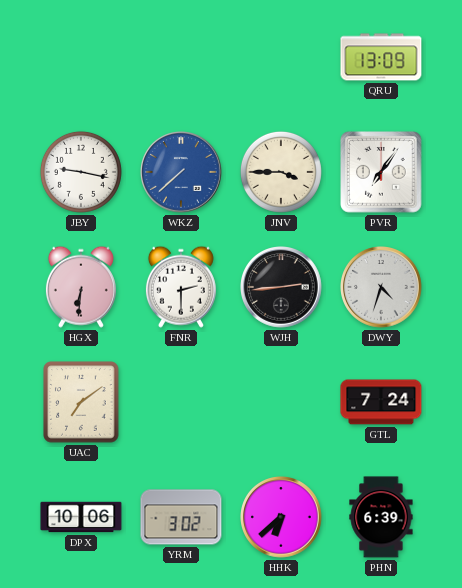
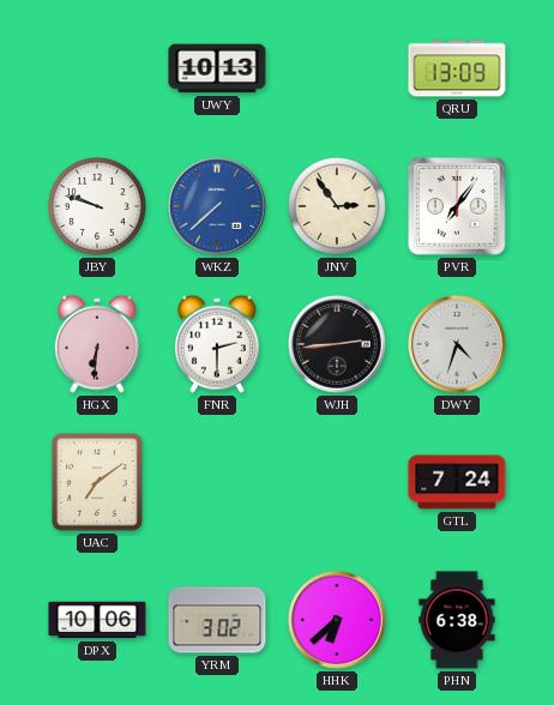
UWY: none -> 10:13
JBY: 9:17 -> 9:48
JNV: 3:45 -> 2:54
PHN: 6:39 -> 6:38
